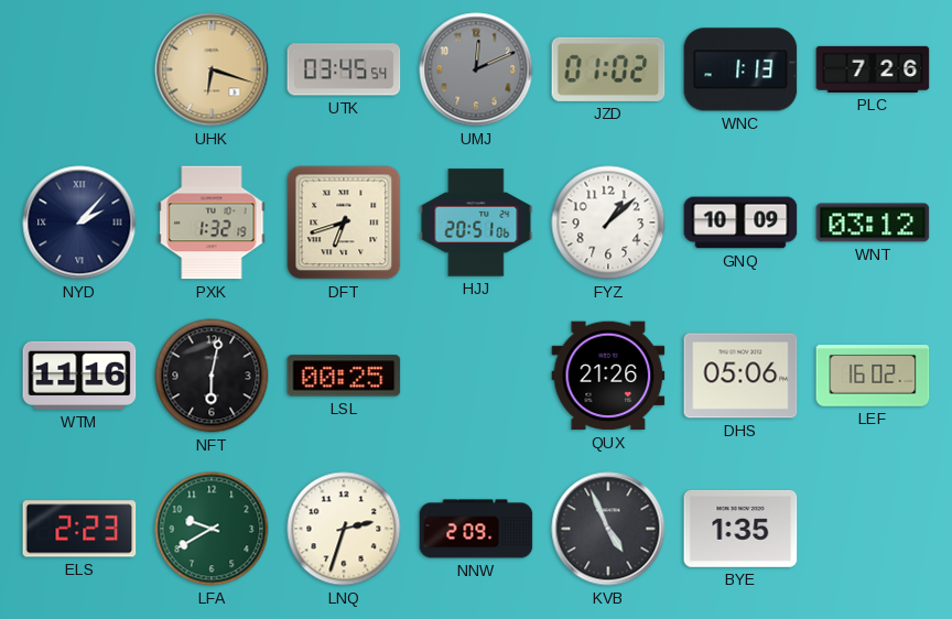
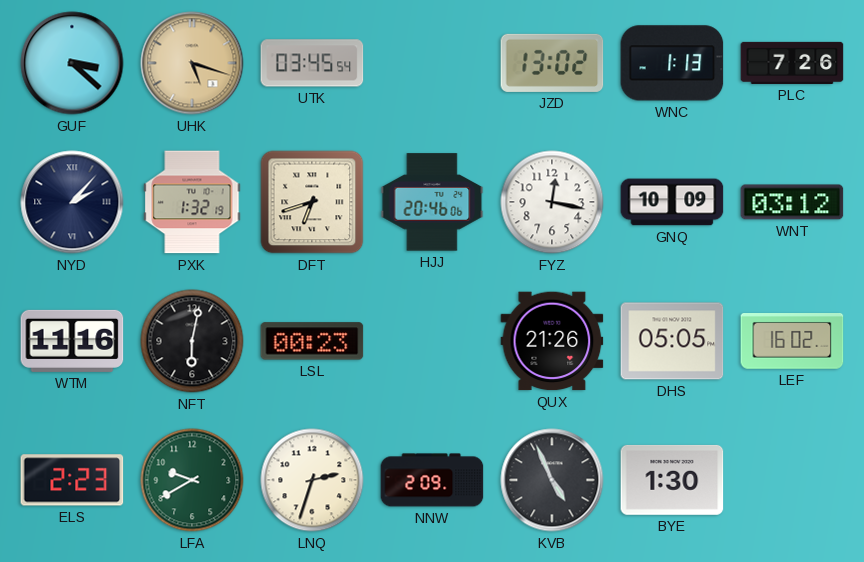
GUF: none -> 3:22
UHK: 6:18 -> 5:18
UMJ: 12:11 -> none
JZD: 01:02 -> 13:02
HJJ: 20:51 -> 20:46
FYZ: 1:08 -> 12:17
LSL: 00:25 -> 00:23
DHS: 05:06 -> 05:05
BYE: 1:35 -> 1:30
